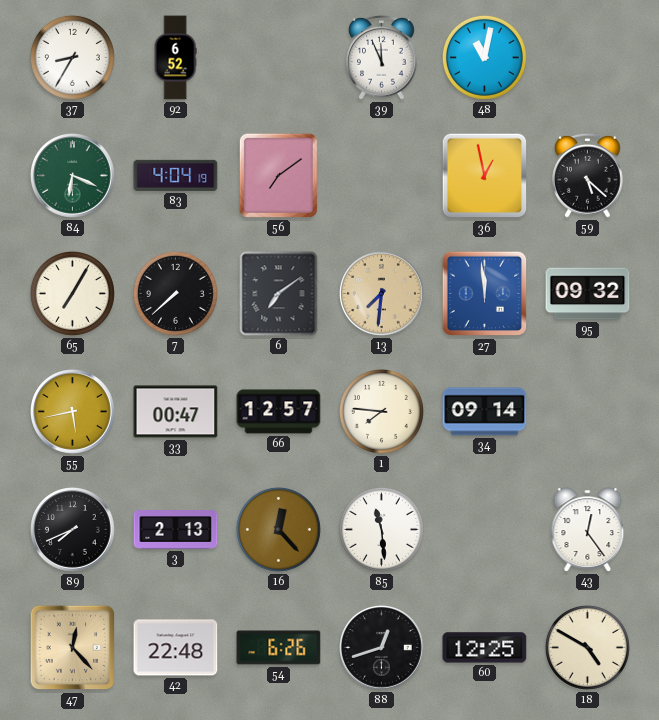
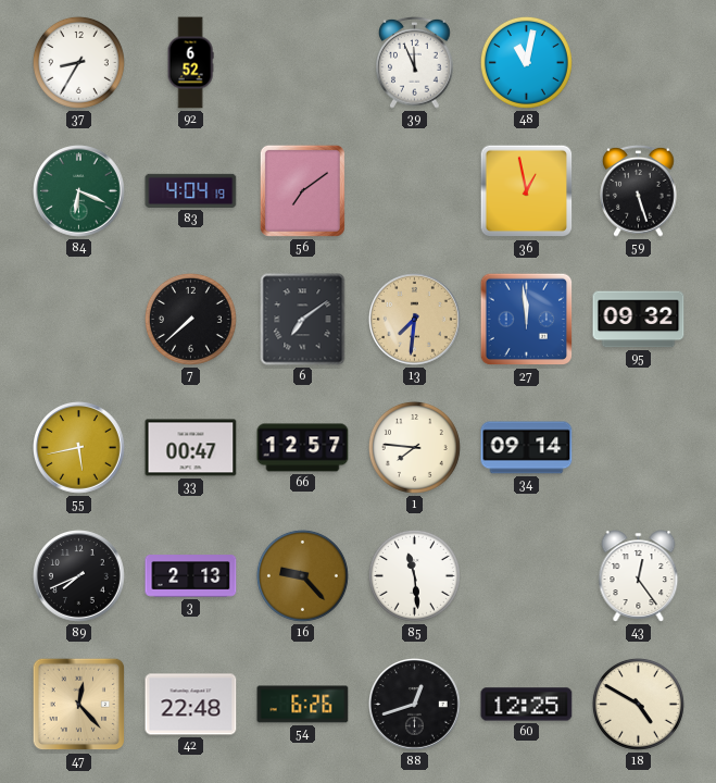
59: 5:22 -> 5:27
65: 7:05 -> none
16: 12:23 -> 9:23
